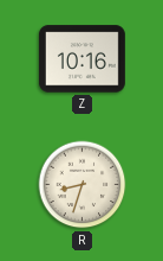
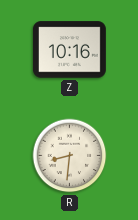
R: 8:33 -> 8:31
